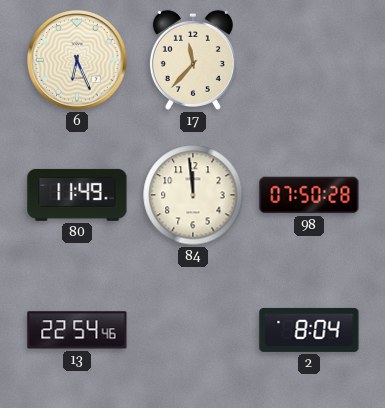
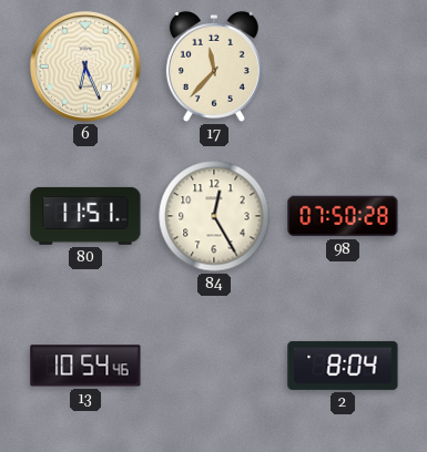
80: 11:49 -> 11:51
84: 11:59 -> 12:25
13: 22:54 -> 10:54
